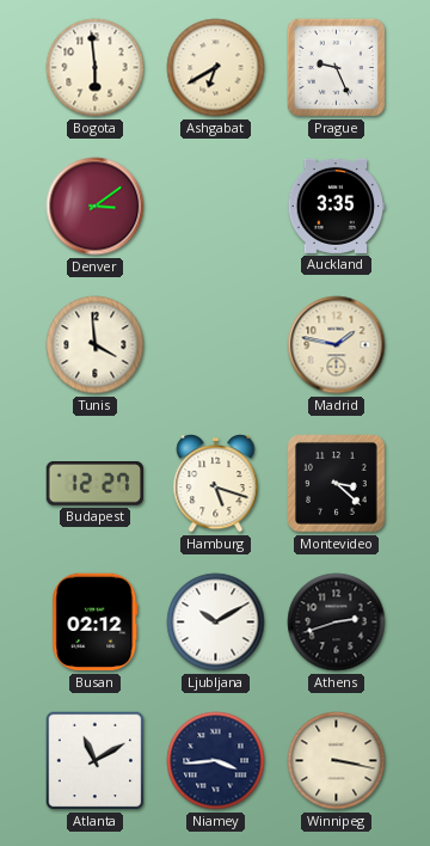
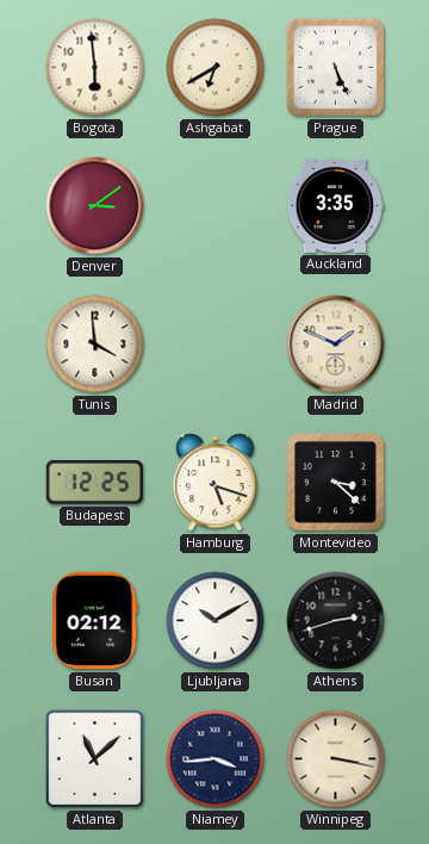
Prague: 9:26 -> 5:26
Madrid: 1:47 -> 1:49
Budapest: 12:27 -> 12:25
Atlanta: 11:10 -> 11:08
